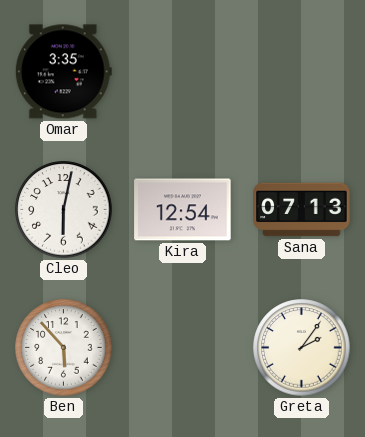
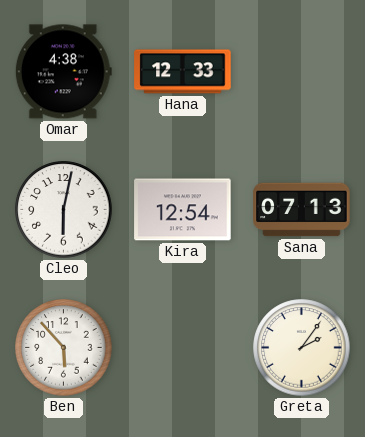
Omar: 3:35 -> 4:38
Hana: none -> 12:33
